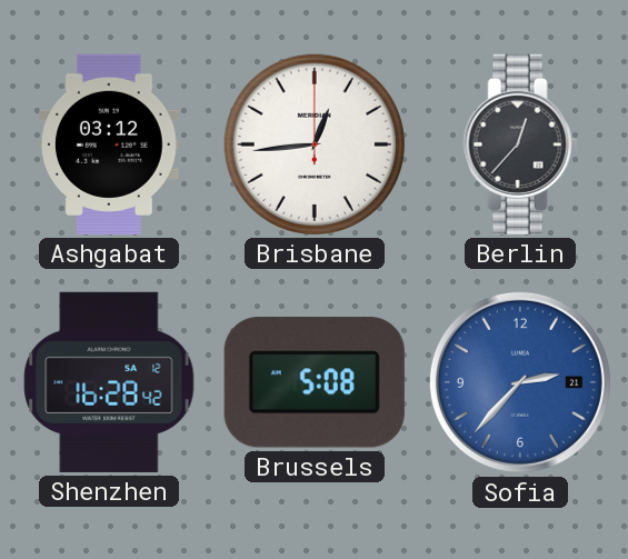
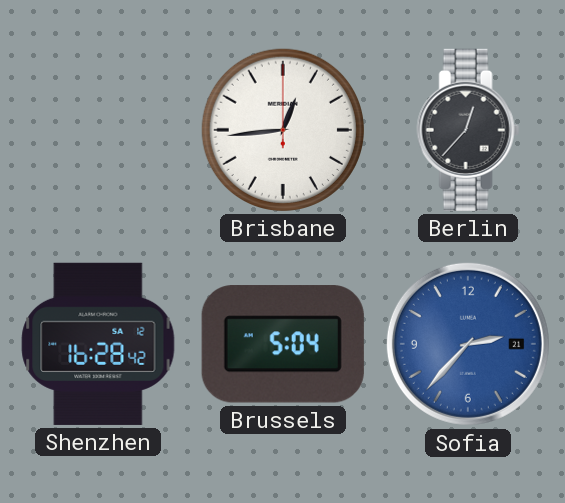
Ashgabat: 03:12 -> none
Brussels: 5:08 -> 5:04
